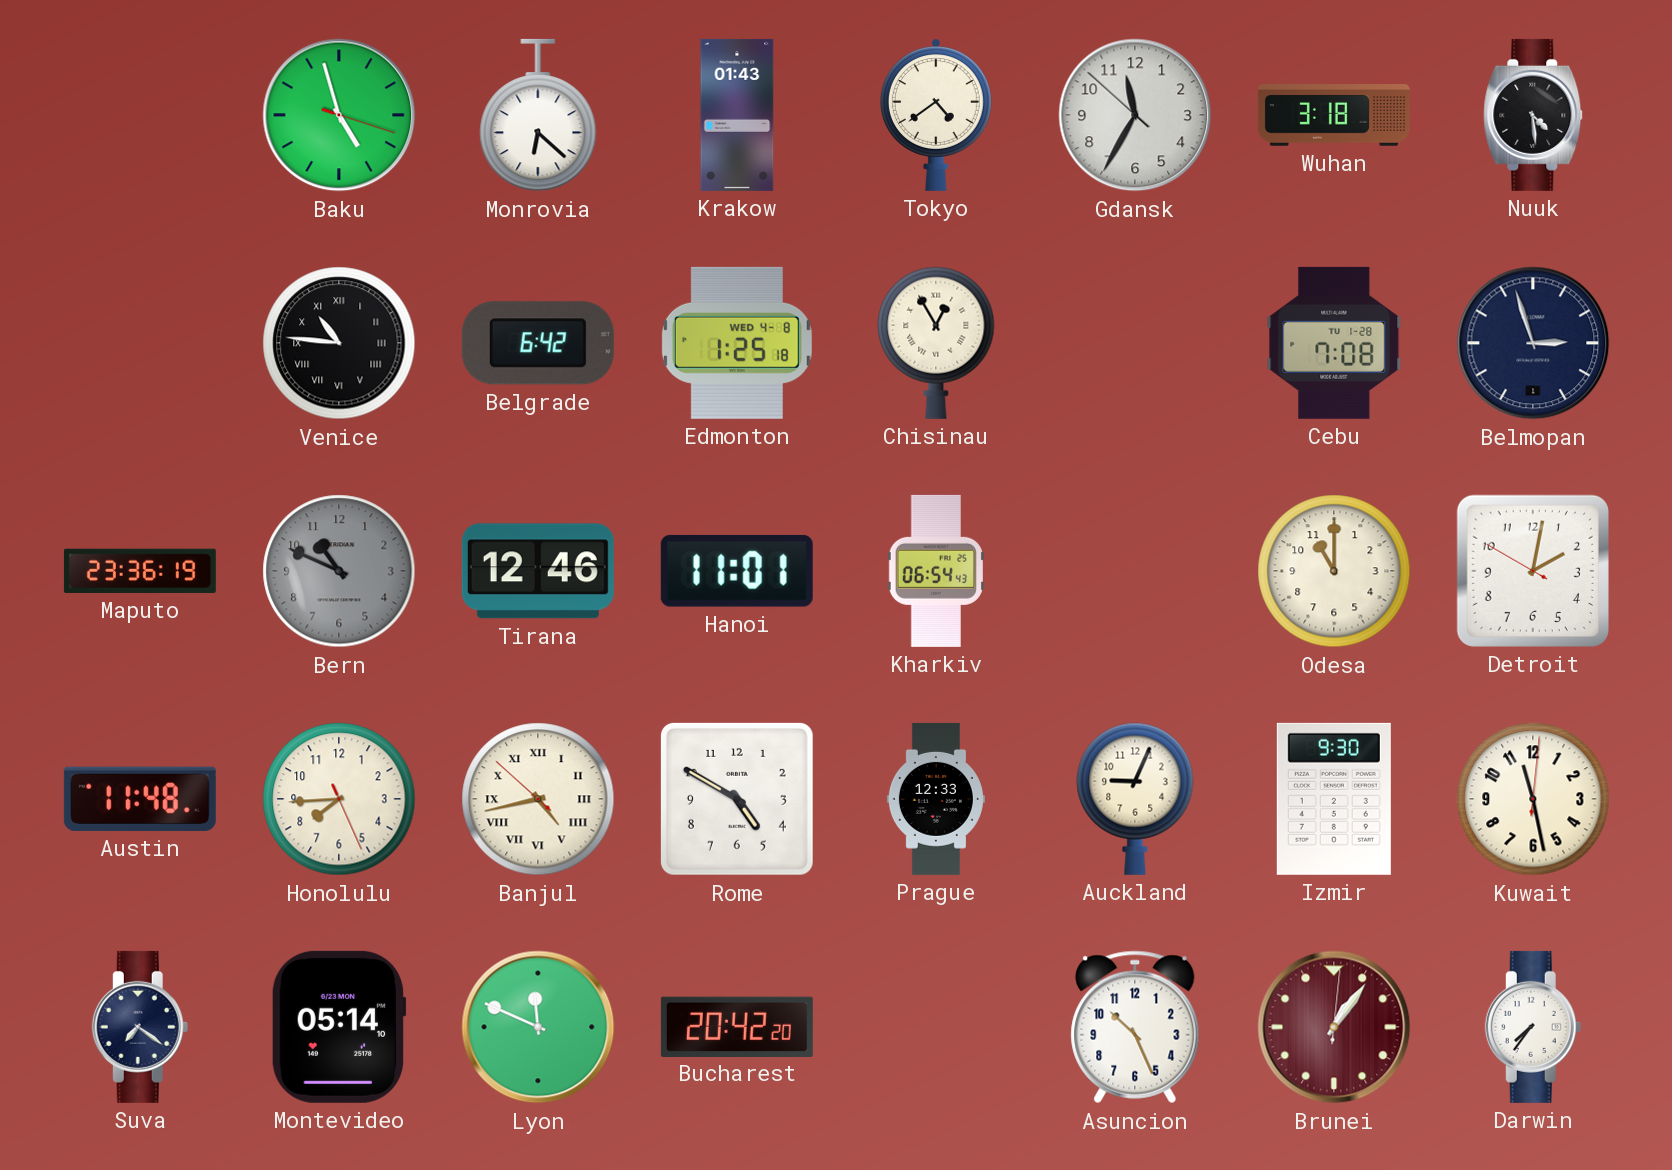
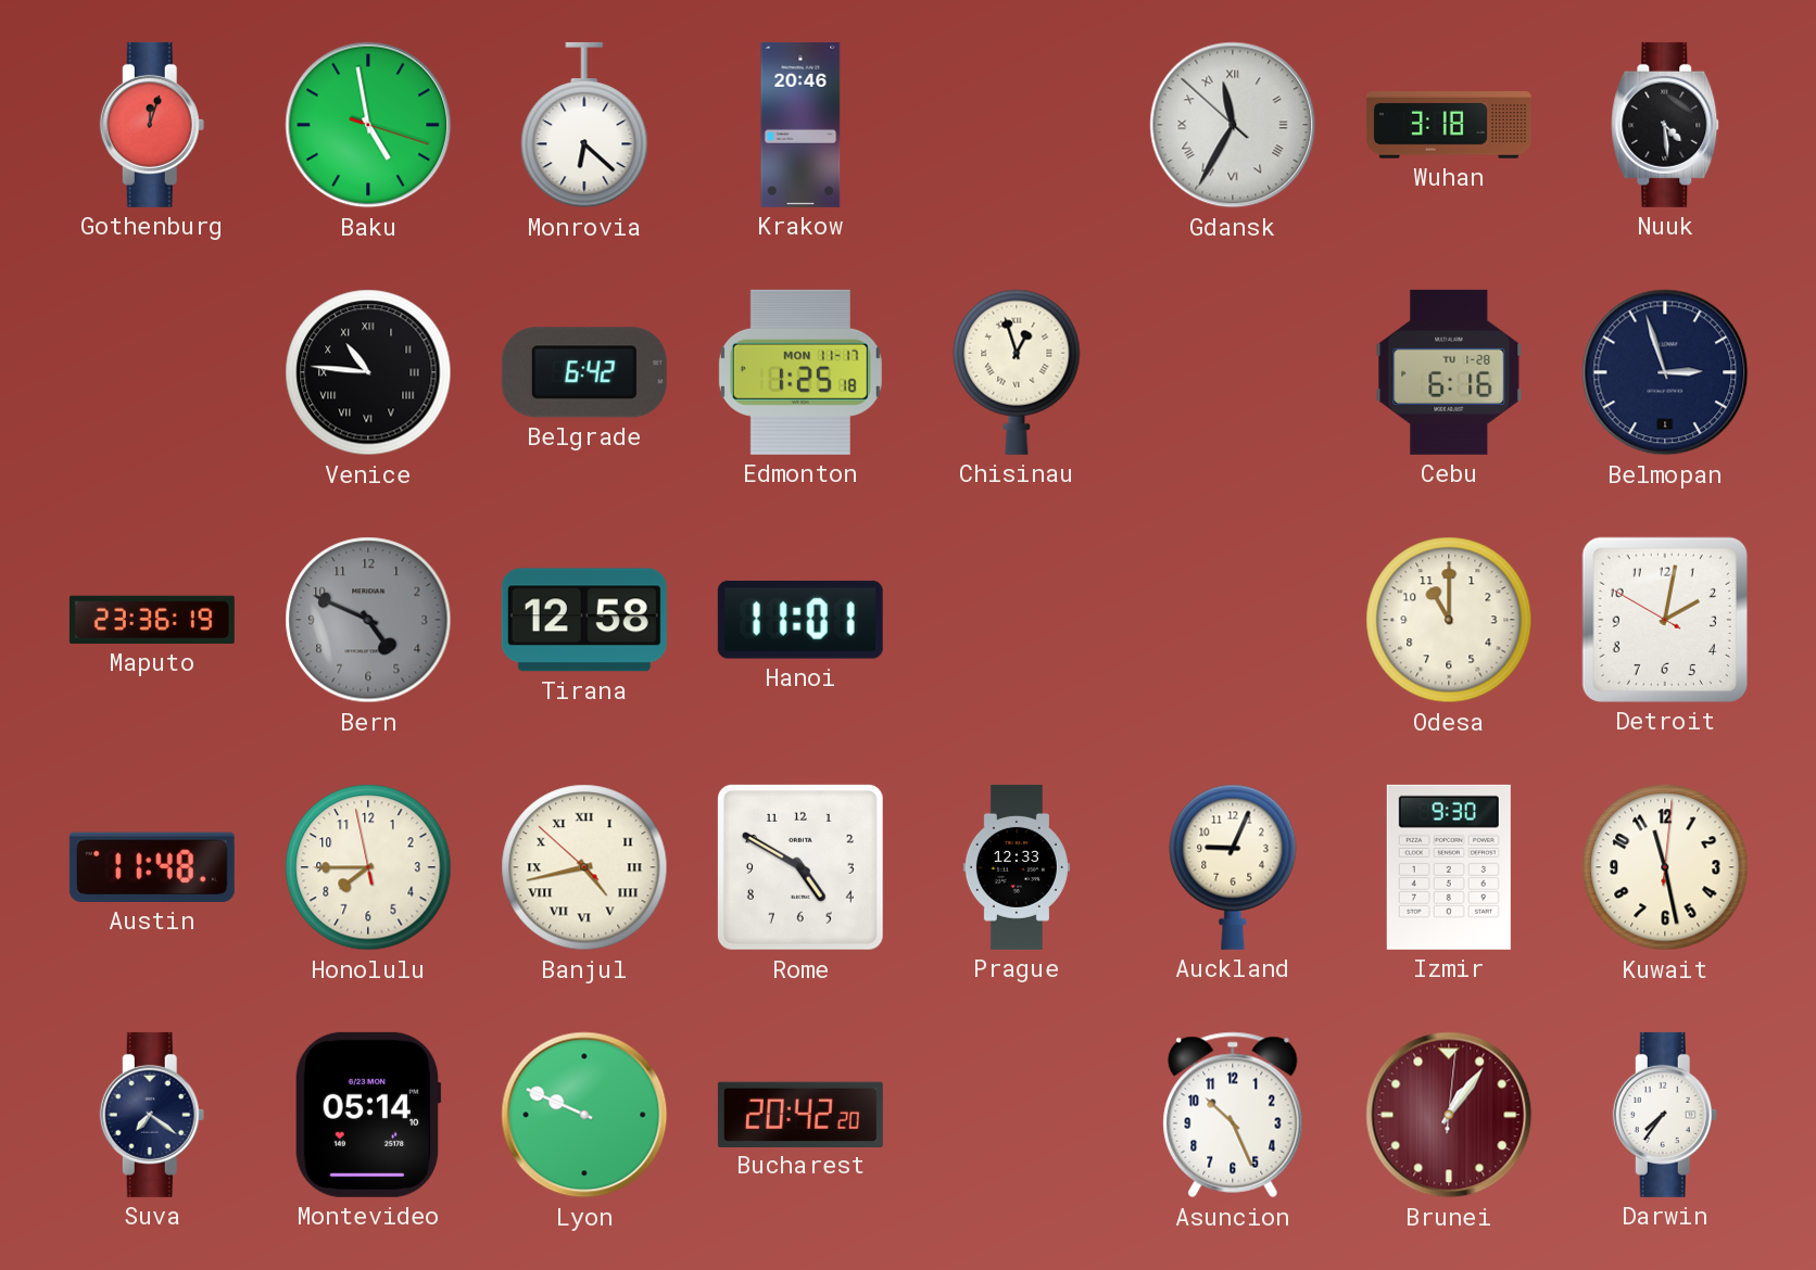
Gothenburg: none -> 12:03
Baku: 4:57 -> 4:58
Krakow: 01:43 -> 20:46
Tokyo: 4:39 -> none
Gdansk numerals: Arabic -> Roman
Edmonton date: WED 4-8 -> MON 11-17
Chisinau: 12:55 -> 12:57
Cebu: 7:08 -> 6:16
Bern: 10:49 -> 4:49
Tirana: 12:46 -> 12:58
Kharkiv: 06:54 -> none
Honolulu: 7:44:26 -> 7:44:58
Lyon: 11:49 -> 9:49
